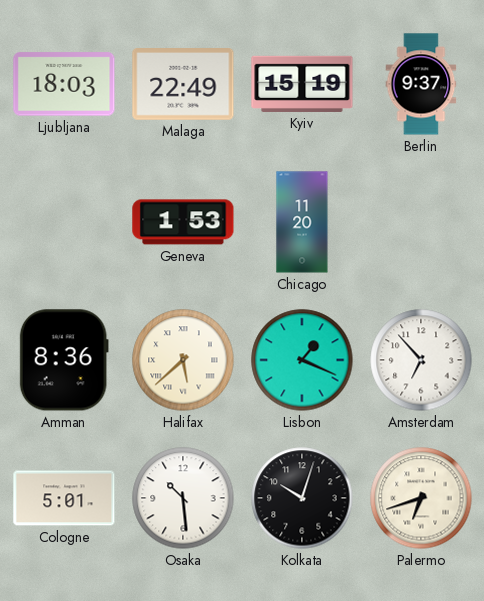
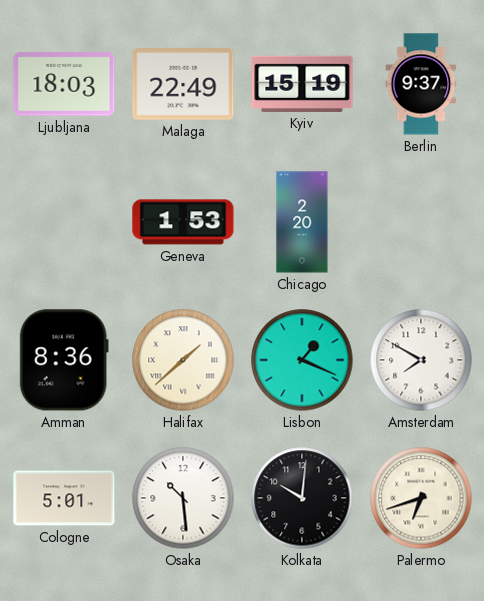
Chicago: 11:20 -> 2:20
Halifax: 5:38 -> 1:38
Amsterdam: 6:53 -> 7:50
Kolkata: 10:03 -> 10:01
